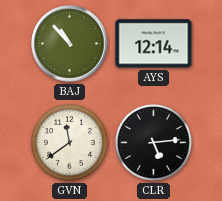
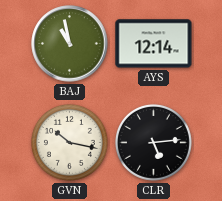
BAJ: 10:53 -> 10:58
GVN: 11:39 -> 10:17
